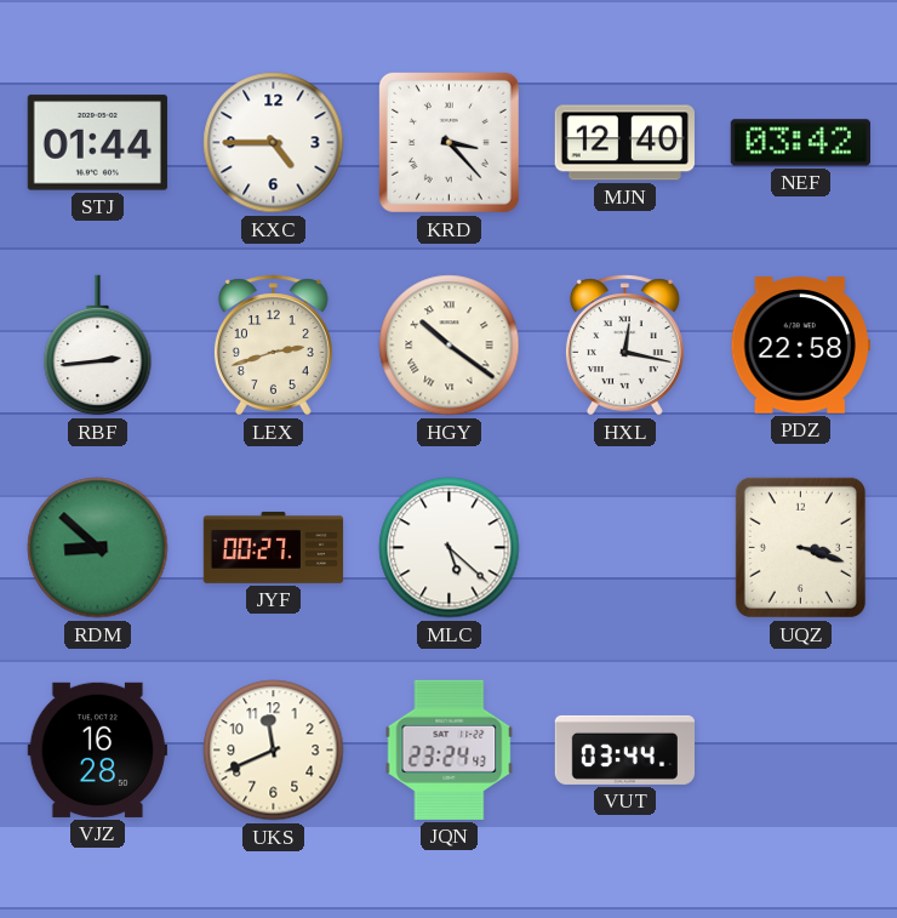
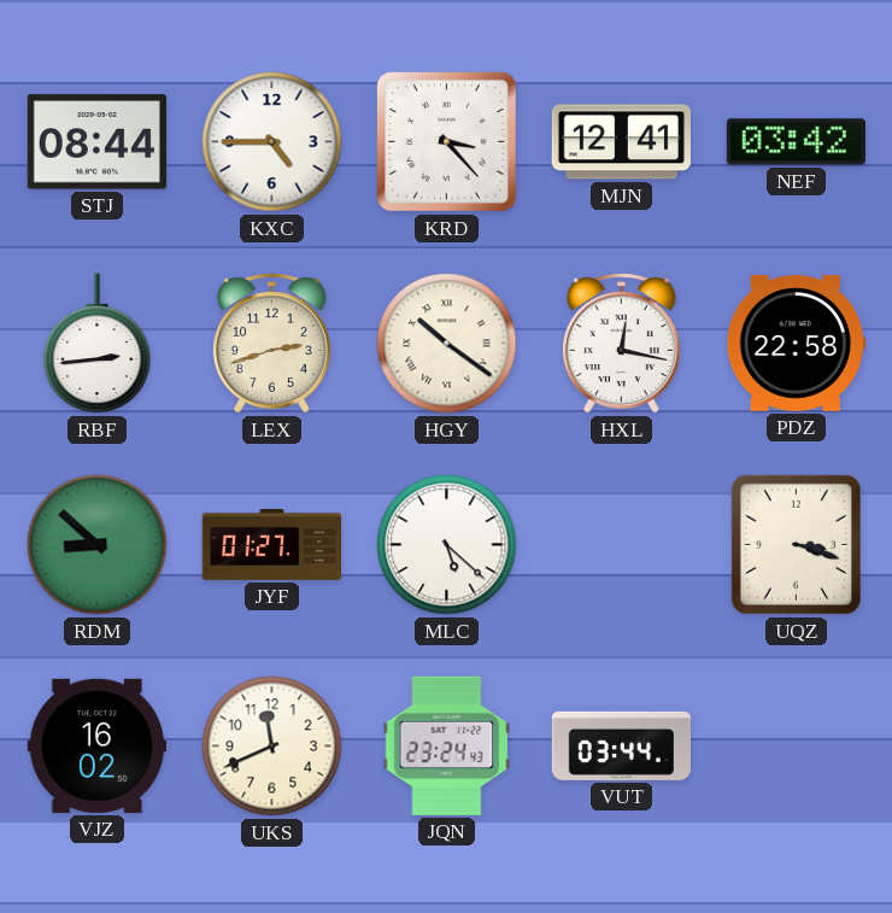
STJ: 01:44 -> 08:44
MJN: 12:40 -> 12:41
JYF: 00:27 -> 01:27
VJZ: 16:28 -> 16:02
